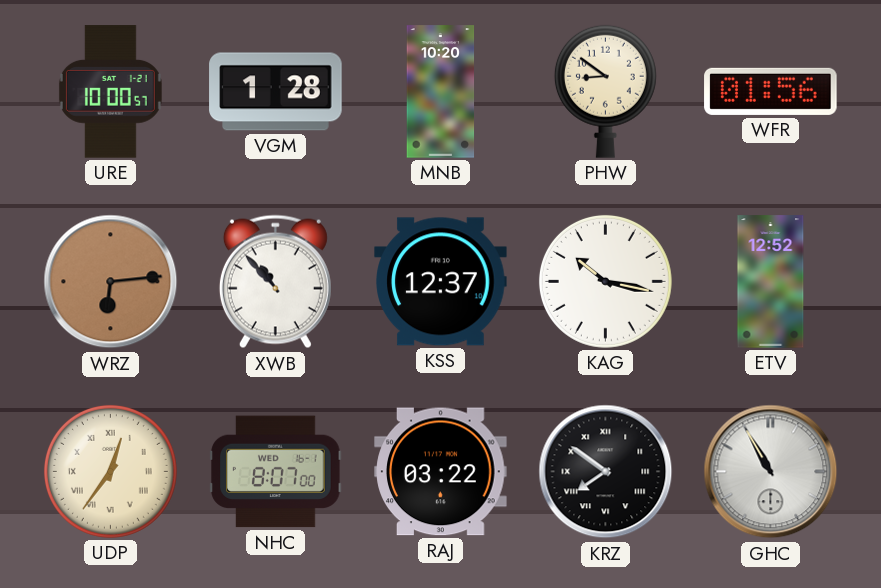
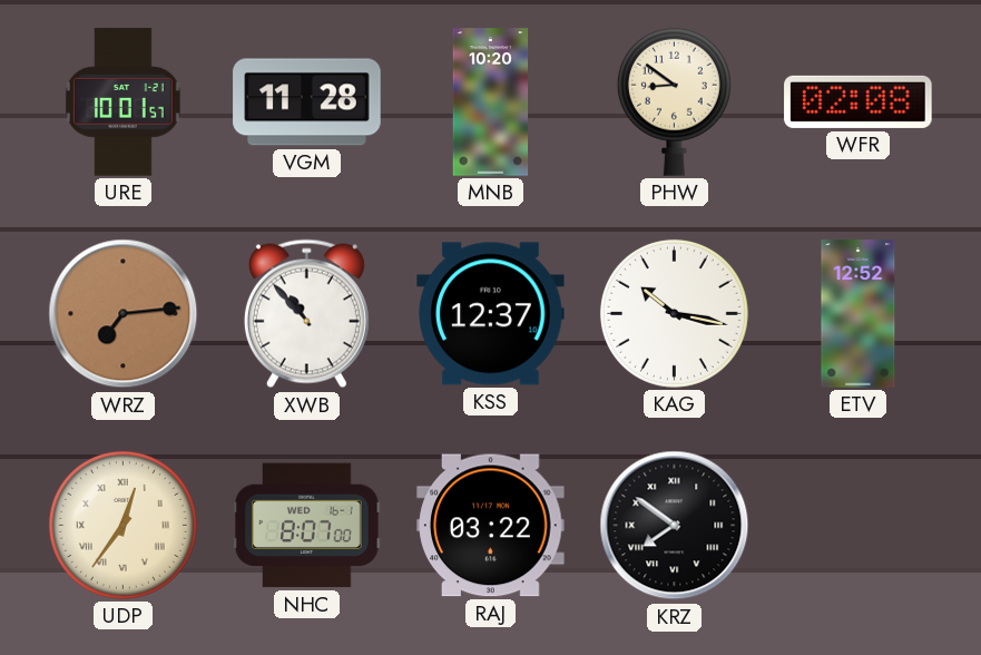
URE: 10:00 -> 10:01
VGM: 1:28 -> 11:28
WFR: 01:56 -> 02:08
WRZ: 6:14 -> 7:14
GHC: 10:55 -> none
